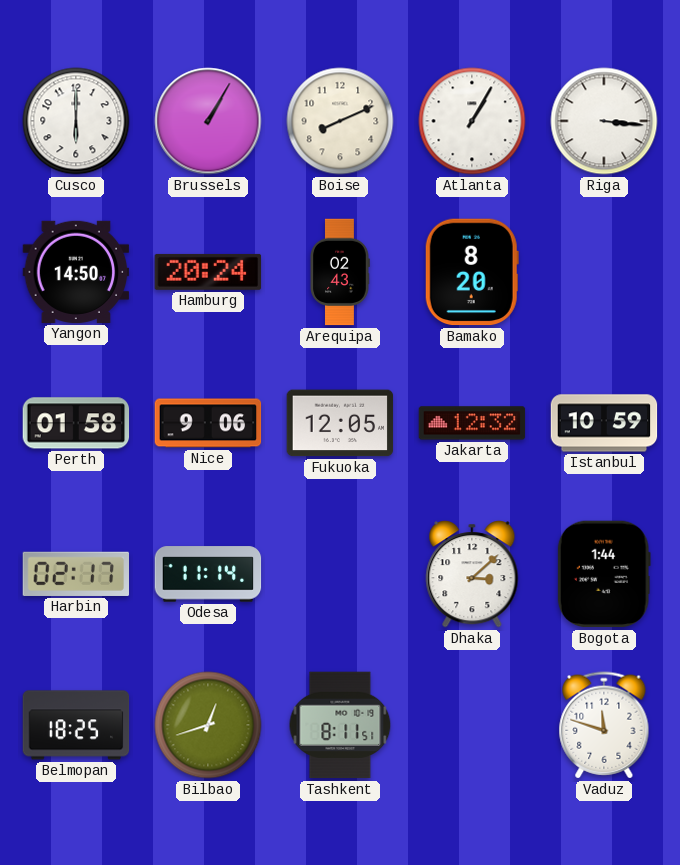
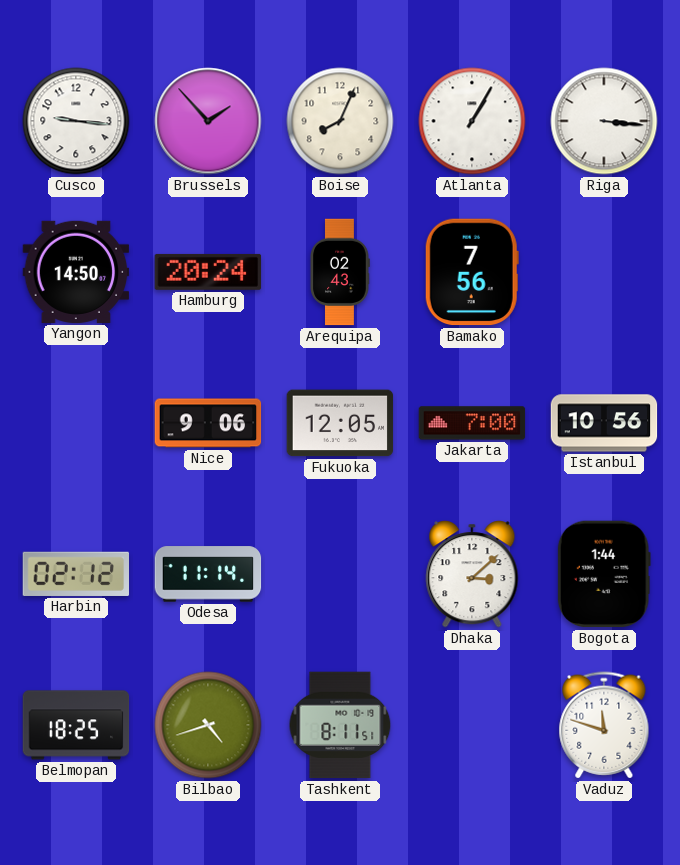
Cusco: 6:00 -> 9:16
Brussels: 1:05 -> 1:53
Boise: 8:11 -> 8:04
Bamako: 8:20 -> 7:56
Perth: 01:58 -> none
Jakarta: 12:32 -> 7:00
Istanbul: 10:59 -> 10:56
Harbin: 02:17 -> 02:12
Bilbao: 12:42 -> 4:42
